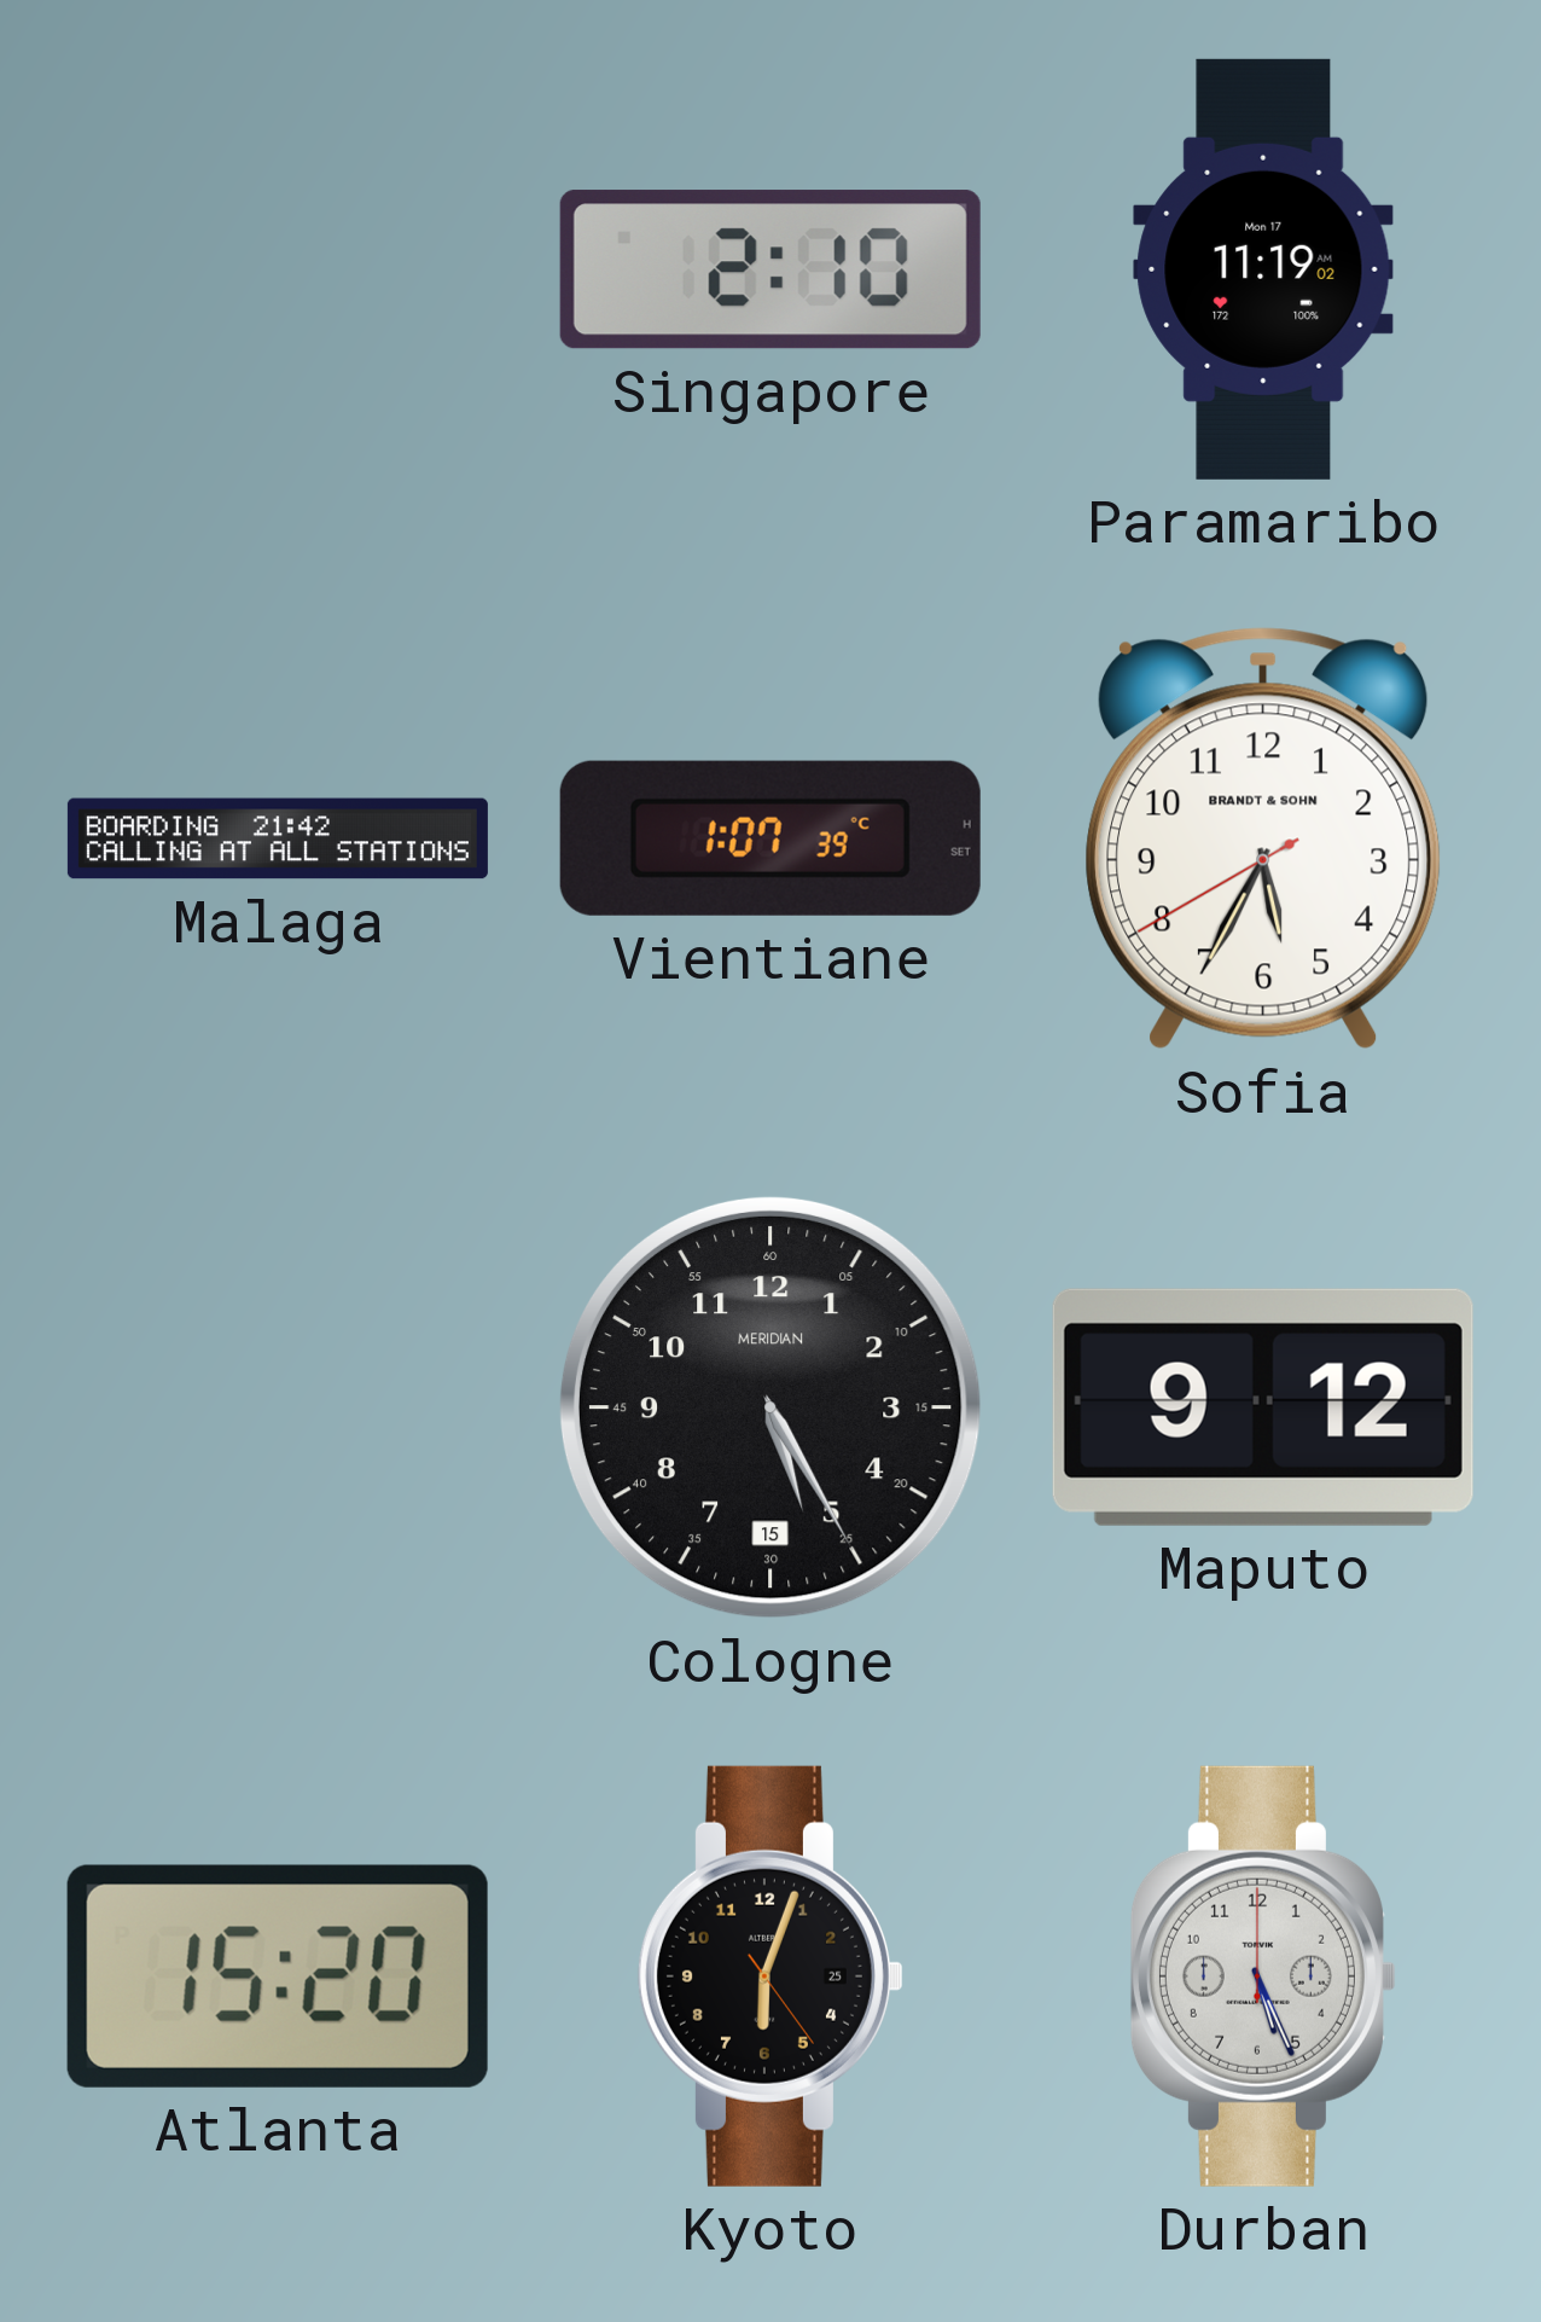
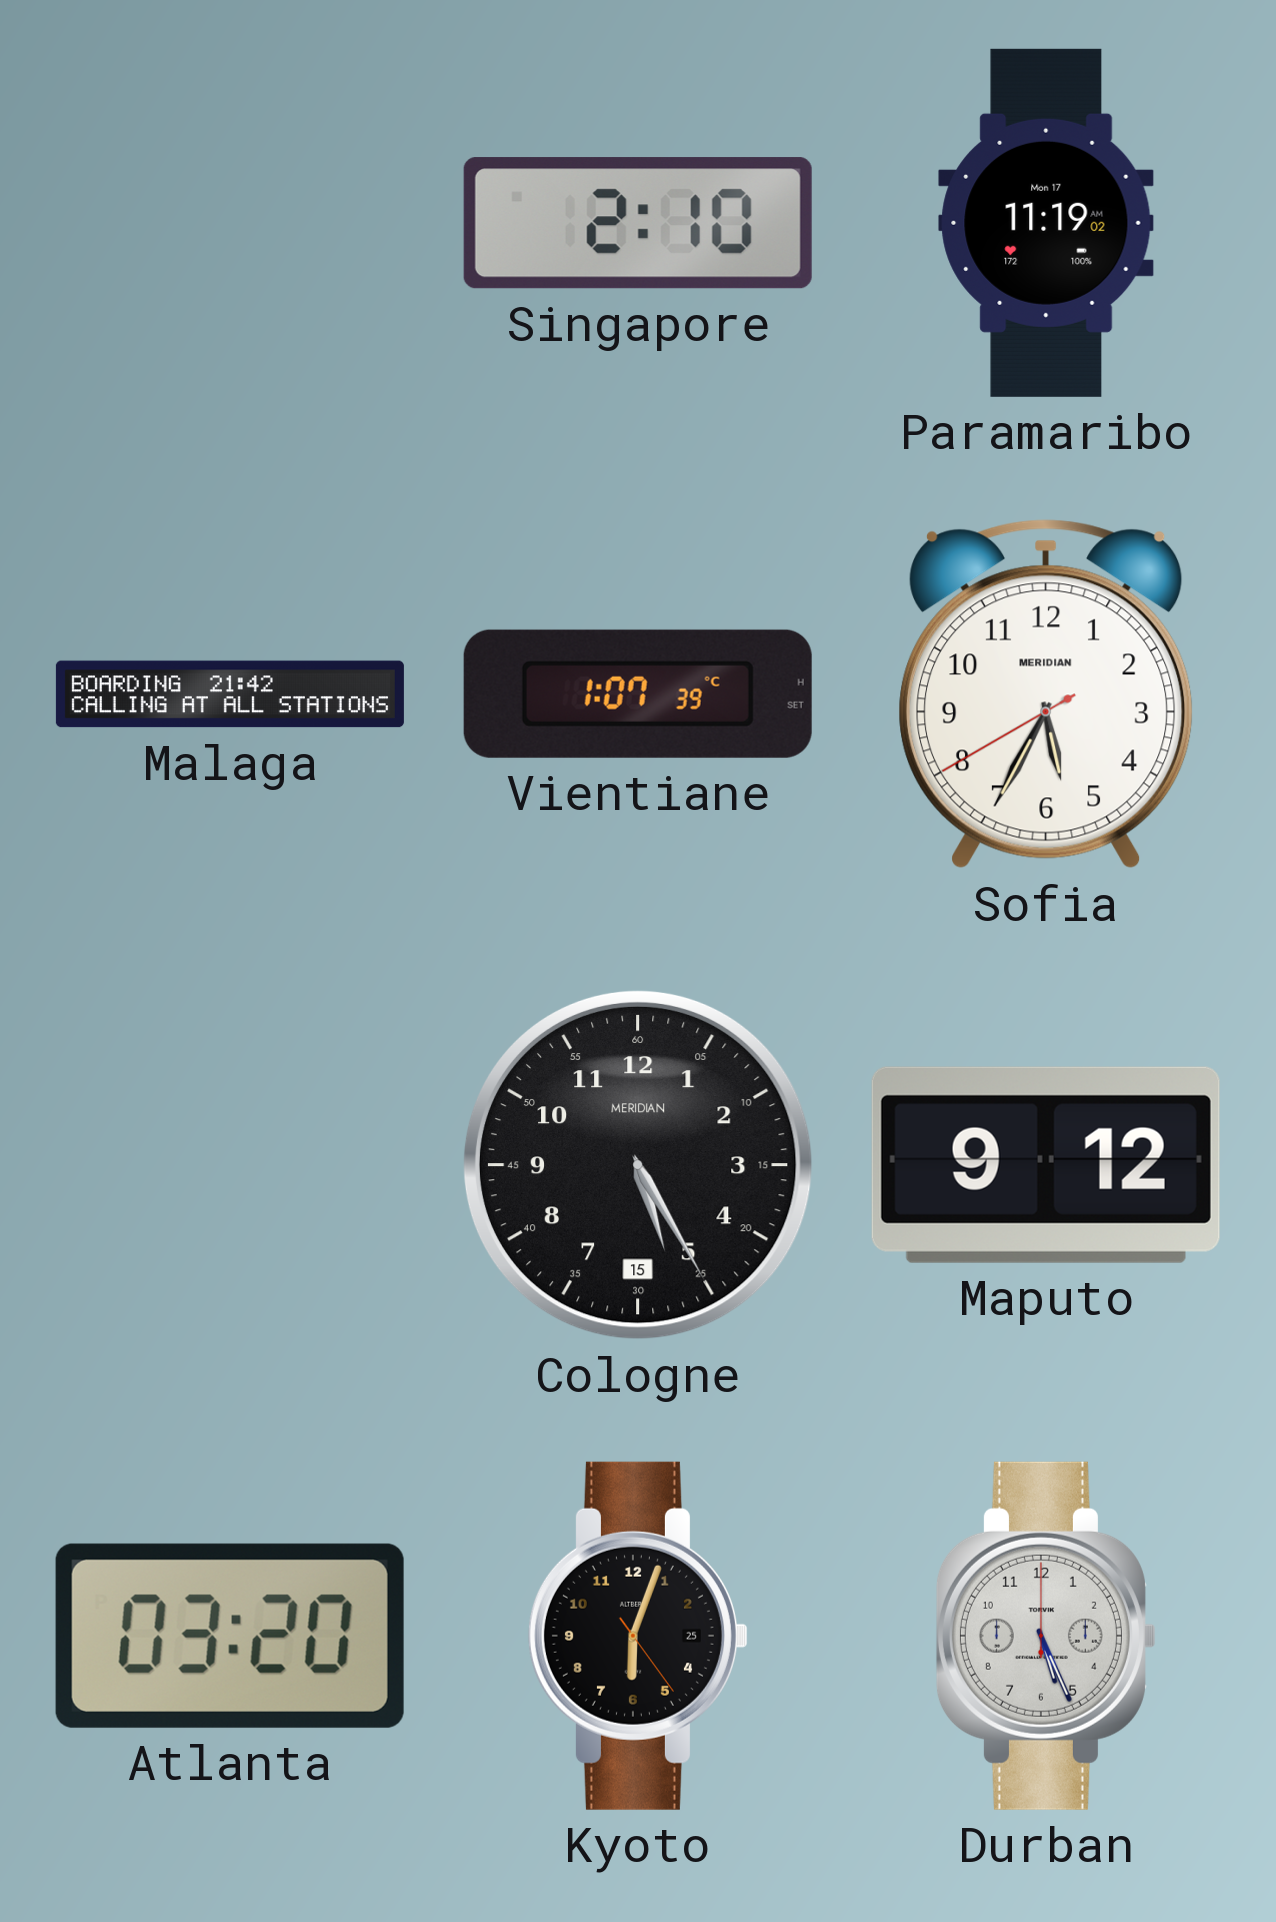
Sofia brand: BRANDT & SOHN -> MERIDIAN
Atlanta: 15:20 -> 03:20
